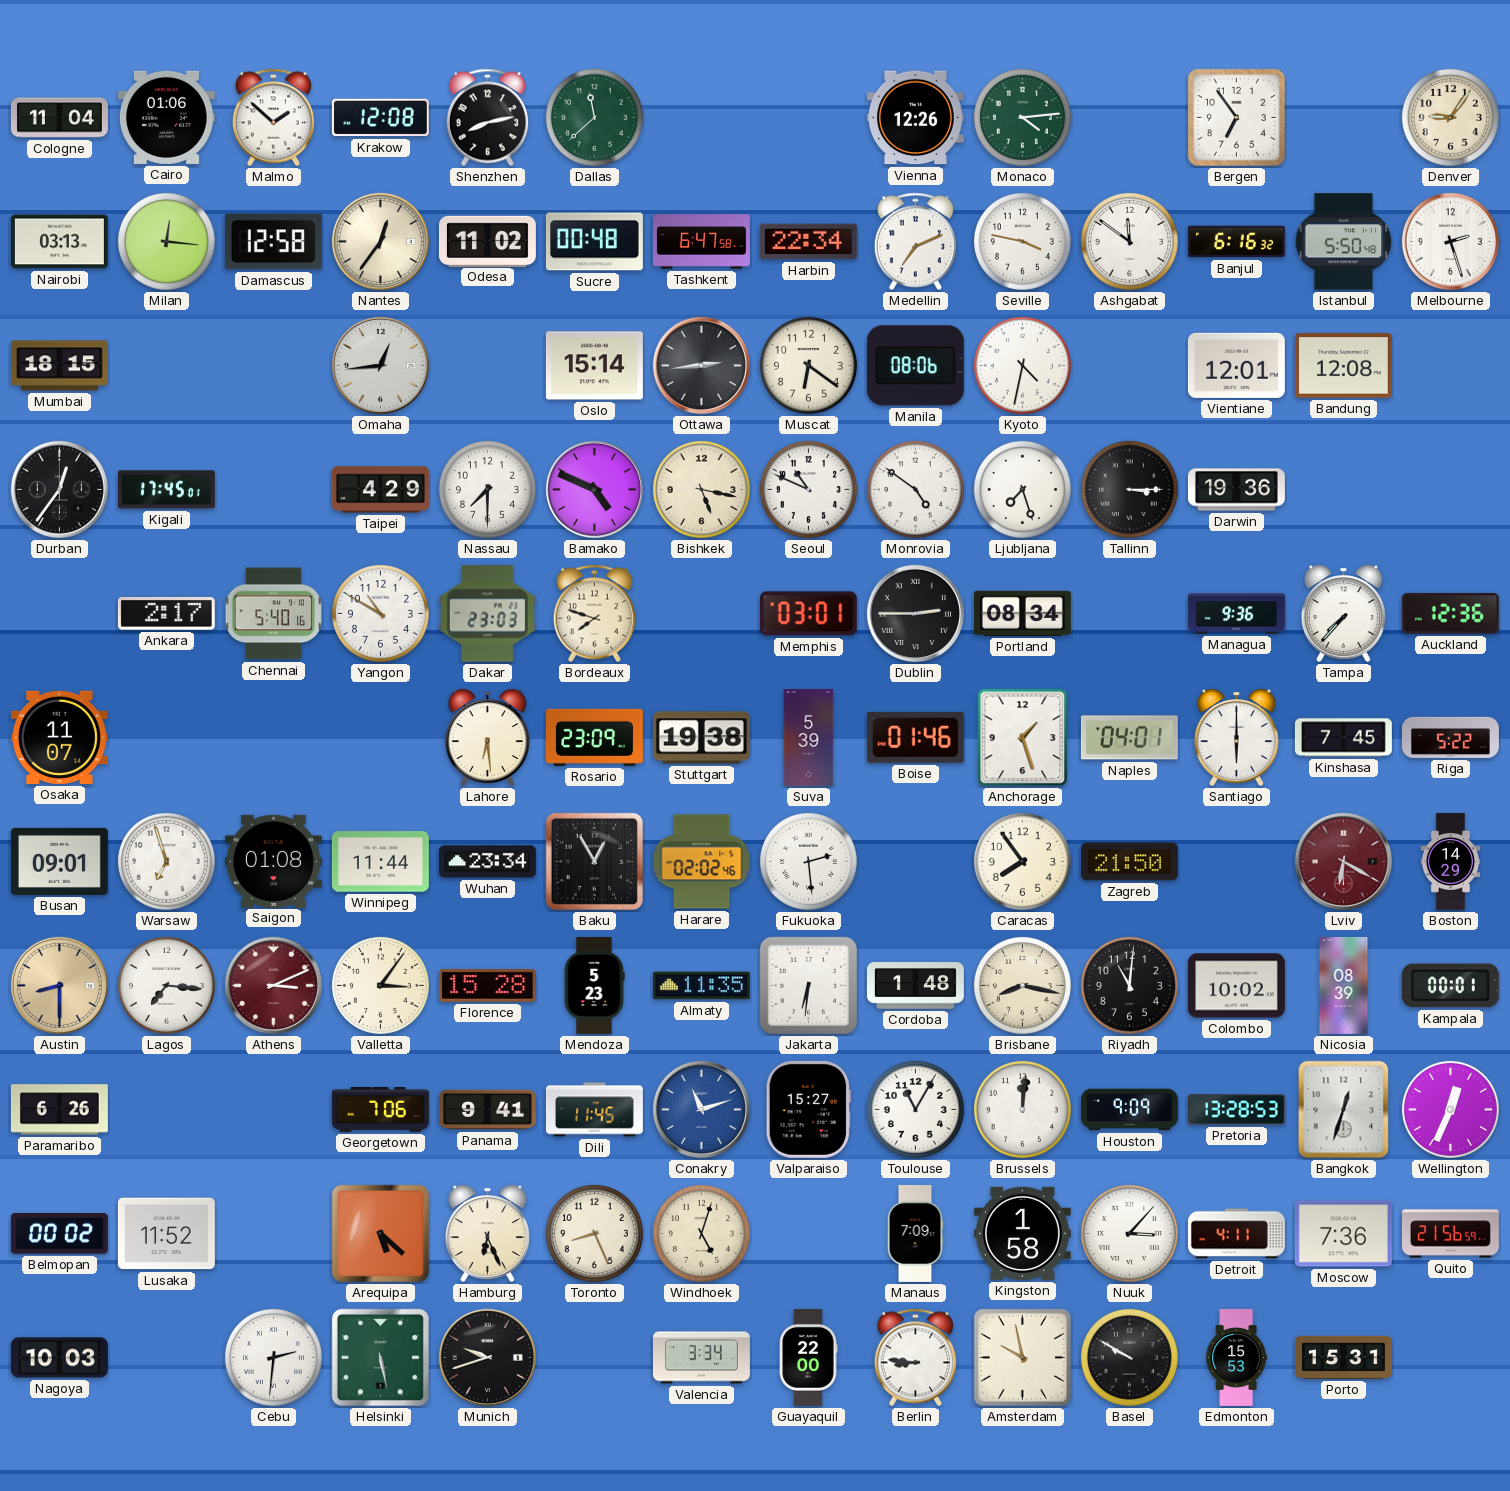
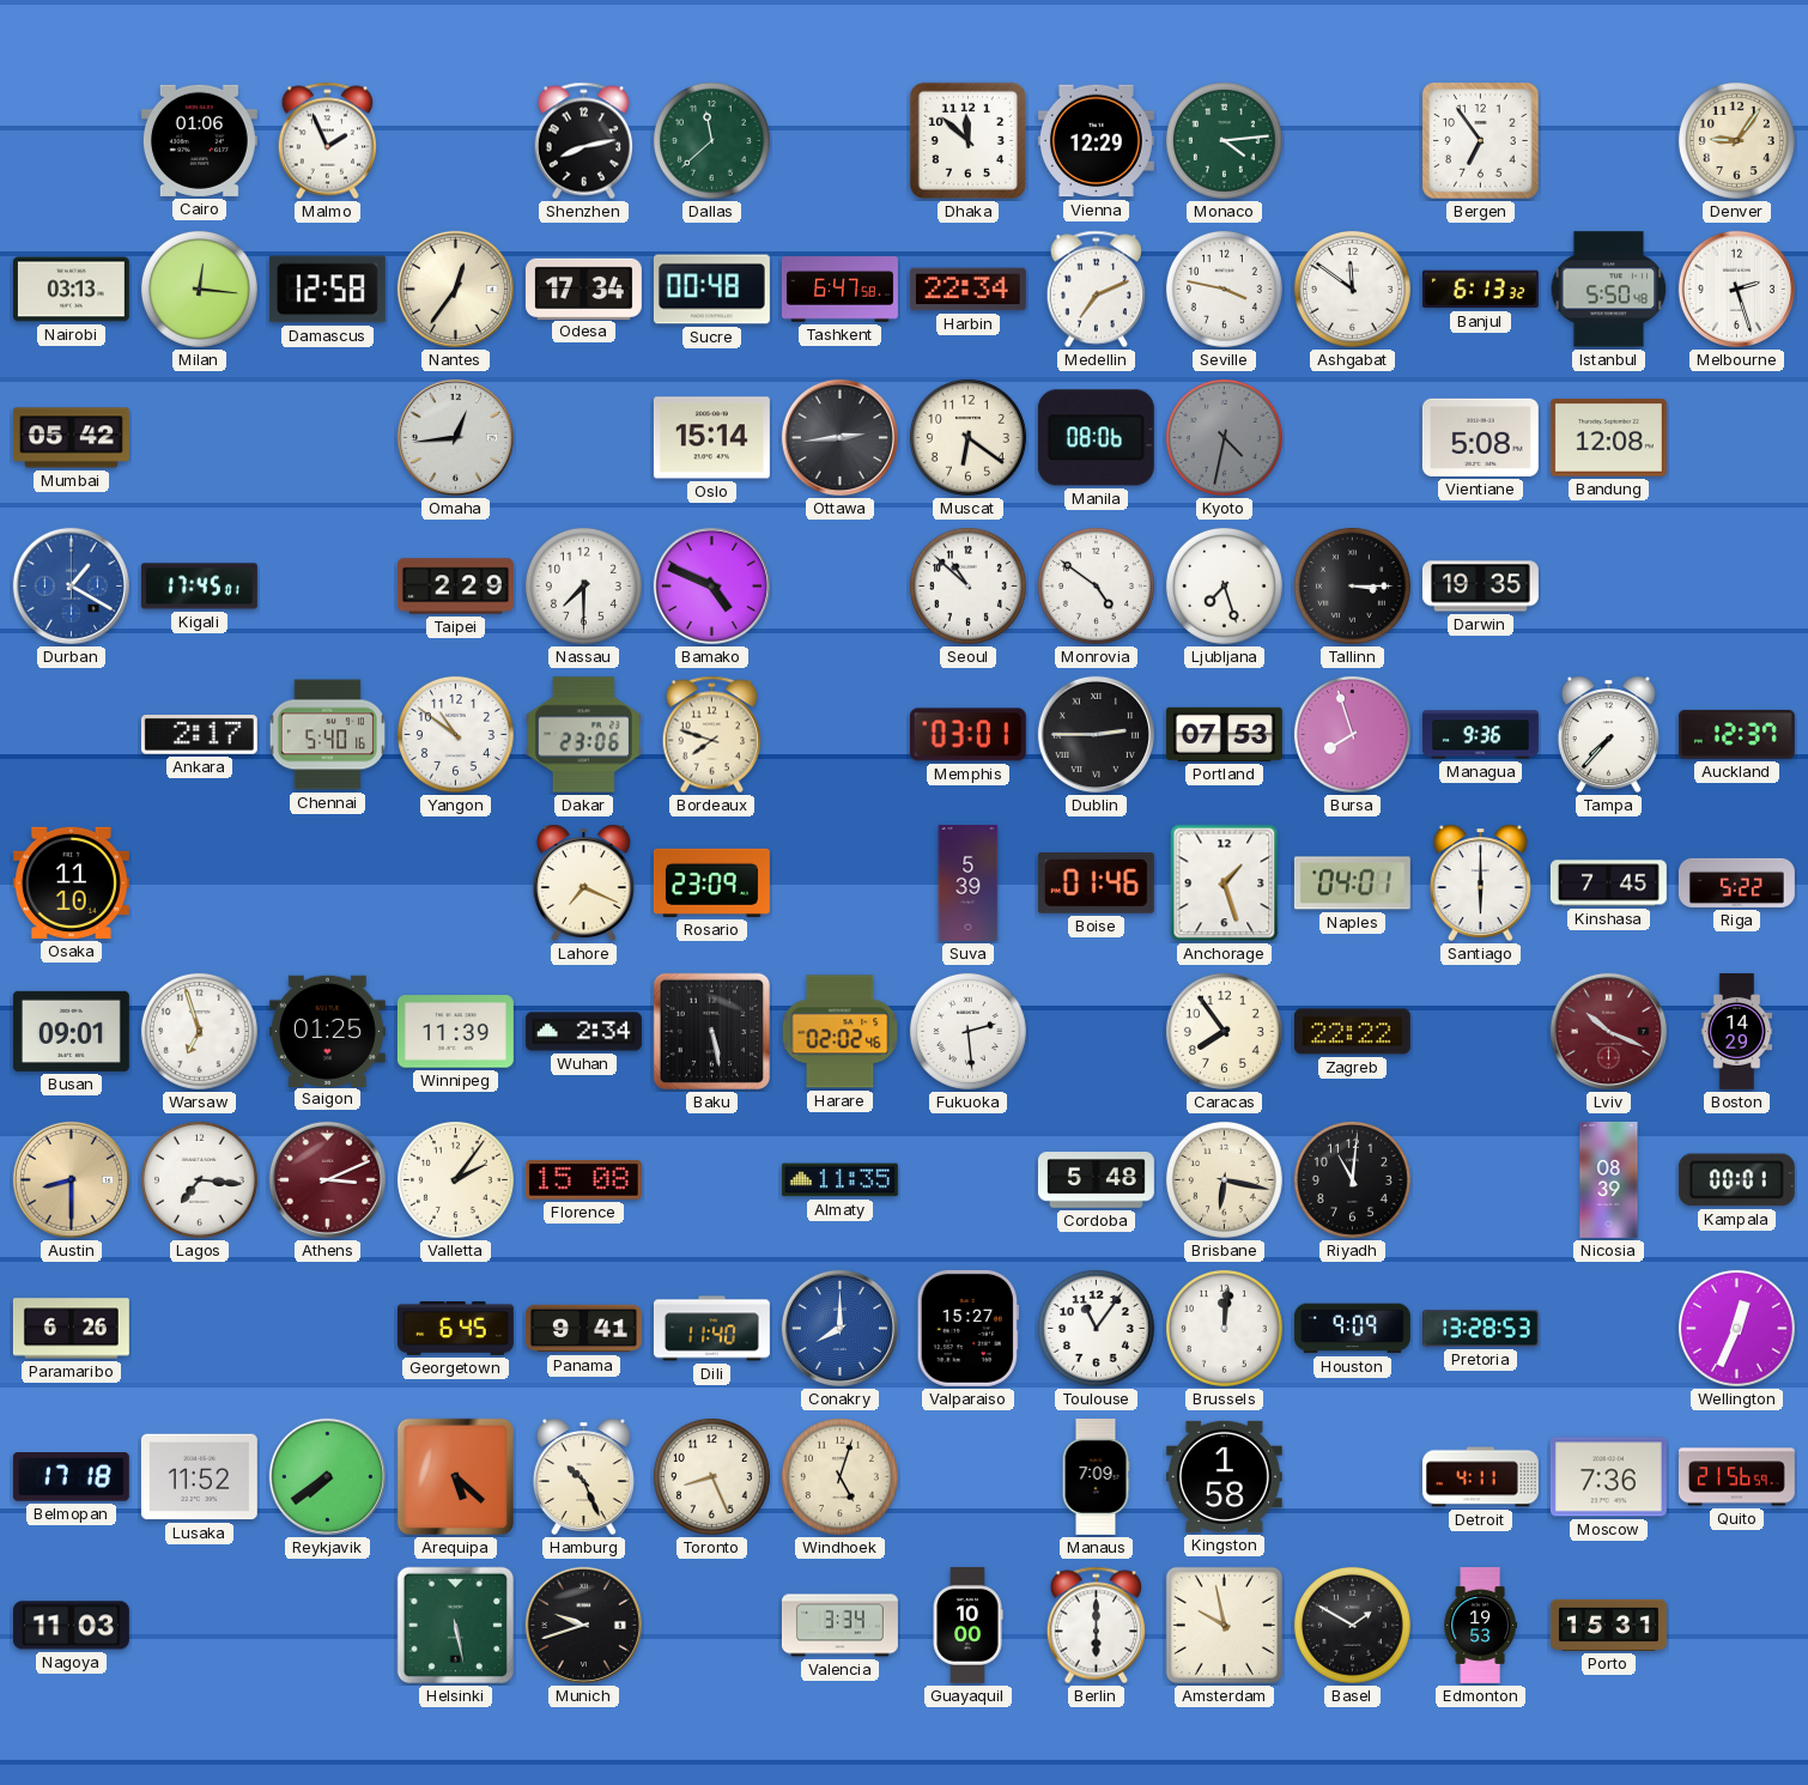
Cologne: 11:04 -> none
Malmo: 1:52 -> 1:56
Krakow: 12:08 -> none
Dhaka: none -> 11:52
Vienna: 12:26 -> 12:29
Odesa: 11:02 -> 17:34
Banjul: 6:16 -> 6:13
Mumbai: 18:15 -> 05:42
Kyoto dial: white -> grey
Vientiane: 12:01 -> 5:08
Durban: 12:36 -> 1:20
Durban dial: black -> blue
Taipei: 4:29 -> 2:29
Bishkek: 5:17 -> none
Seoul: 10:49 -> 10:52
Darwin: 19:36 -> 19:35
Yangon: 10:50 -> 10:51
Dakar: 23:03 -> 23:06
Portland: 08:34 -> 07:53
Bursa: none -> 7:57
Auckland: 12:36 -> 12:37
Osaka: 11:07 -> 11:10
Lahore: 6:29 -> 7:19
Stuttgart: 19:38 -> none
Saigon: 01:08 -> 01:25
Winnipeg: 11:44 -> 11:39
Wuhan: 23:34 -> 2:34
Baku: 12:55 -> 5:28
Zagreb: 21:50 -> 22:22
Lviv: 6:20 -> 10:19
Valletta: 3:06 -> 2:06
Florence: 15:28 -> 15:08
Mendoza: 5:23 -> none
Jakarta: 6:31 -> none
Cordoba: 1:48 -> 5:48
Brisbane: 8:17 -> 6:17
Colombo: 10:02 -> none
Georgetown: 7:06 -> 6:45
Dili: 11:45 -> 11:40
Conakry: 11:12 -> 8:00
Toulouse: 11:05 -> 11:06
Bangkok: 12:33 -> none
Belmopan: 00:02 -> 17:18
Reykjavik: none -> 7:39
Hamburg: 6:26 -> 10:26
Nuuk: 3:07 -> none
Nagoya: 10:03 -> 11:03
Cebu: 2:31 -> none
Guayaquil: 22:00 -> 10:00
Berlin: 8:46 -> 6:00
Basel: 9:50 -> 1:50
Edmonton: 15:53 -> 19:53
